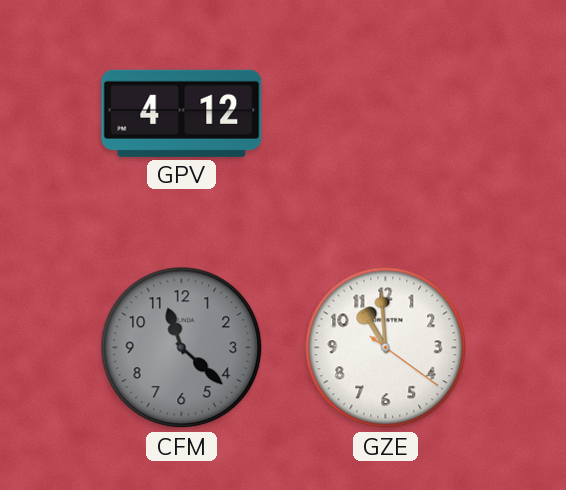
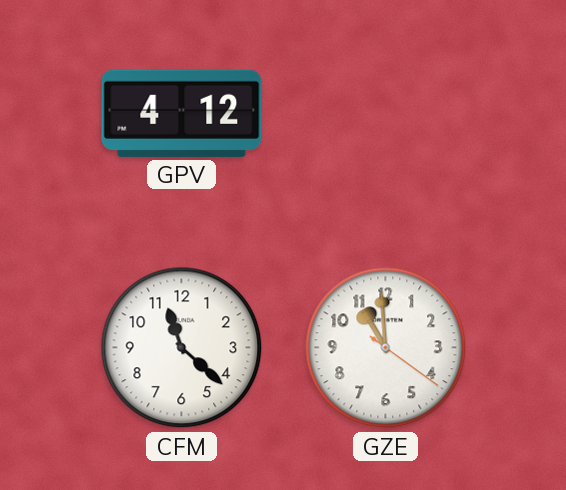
CFM dial: grey -> white
